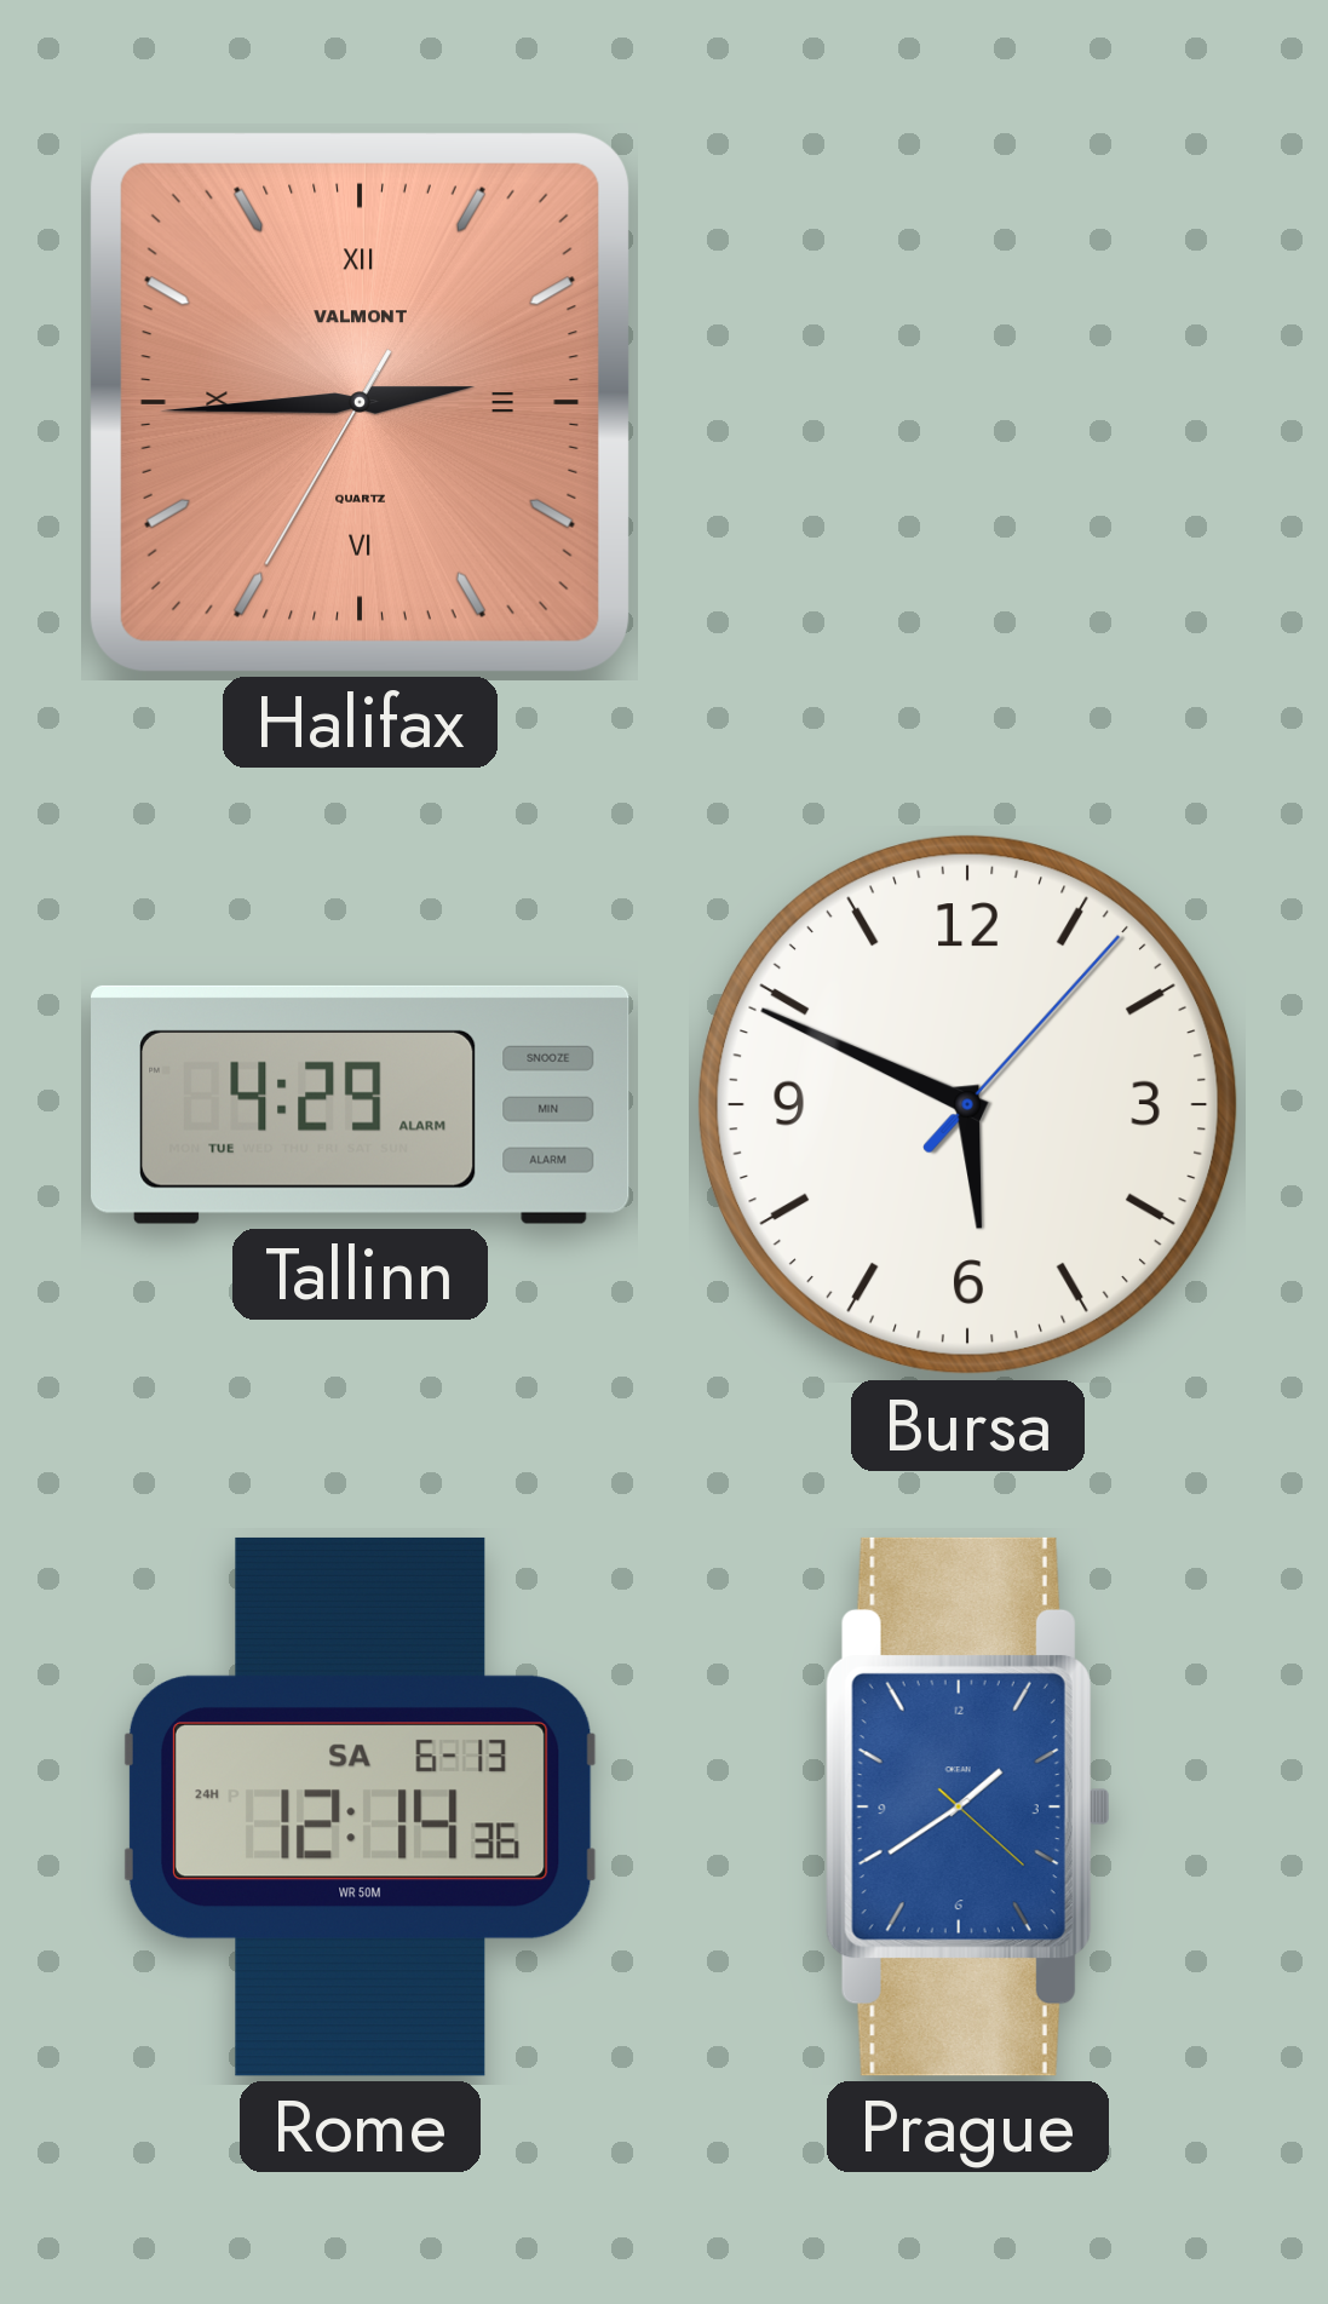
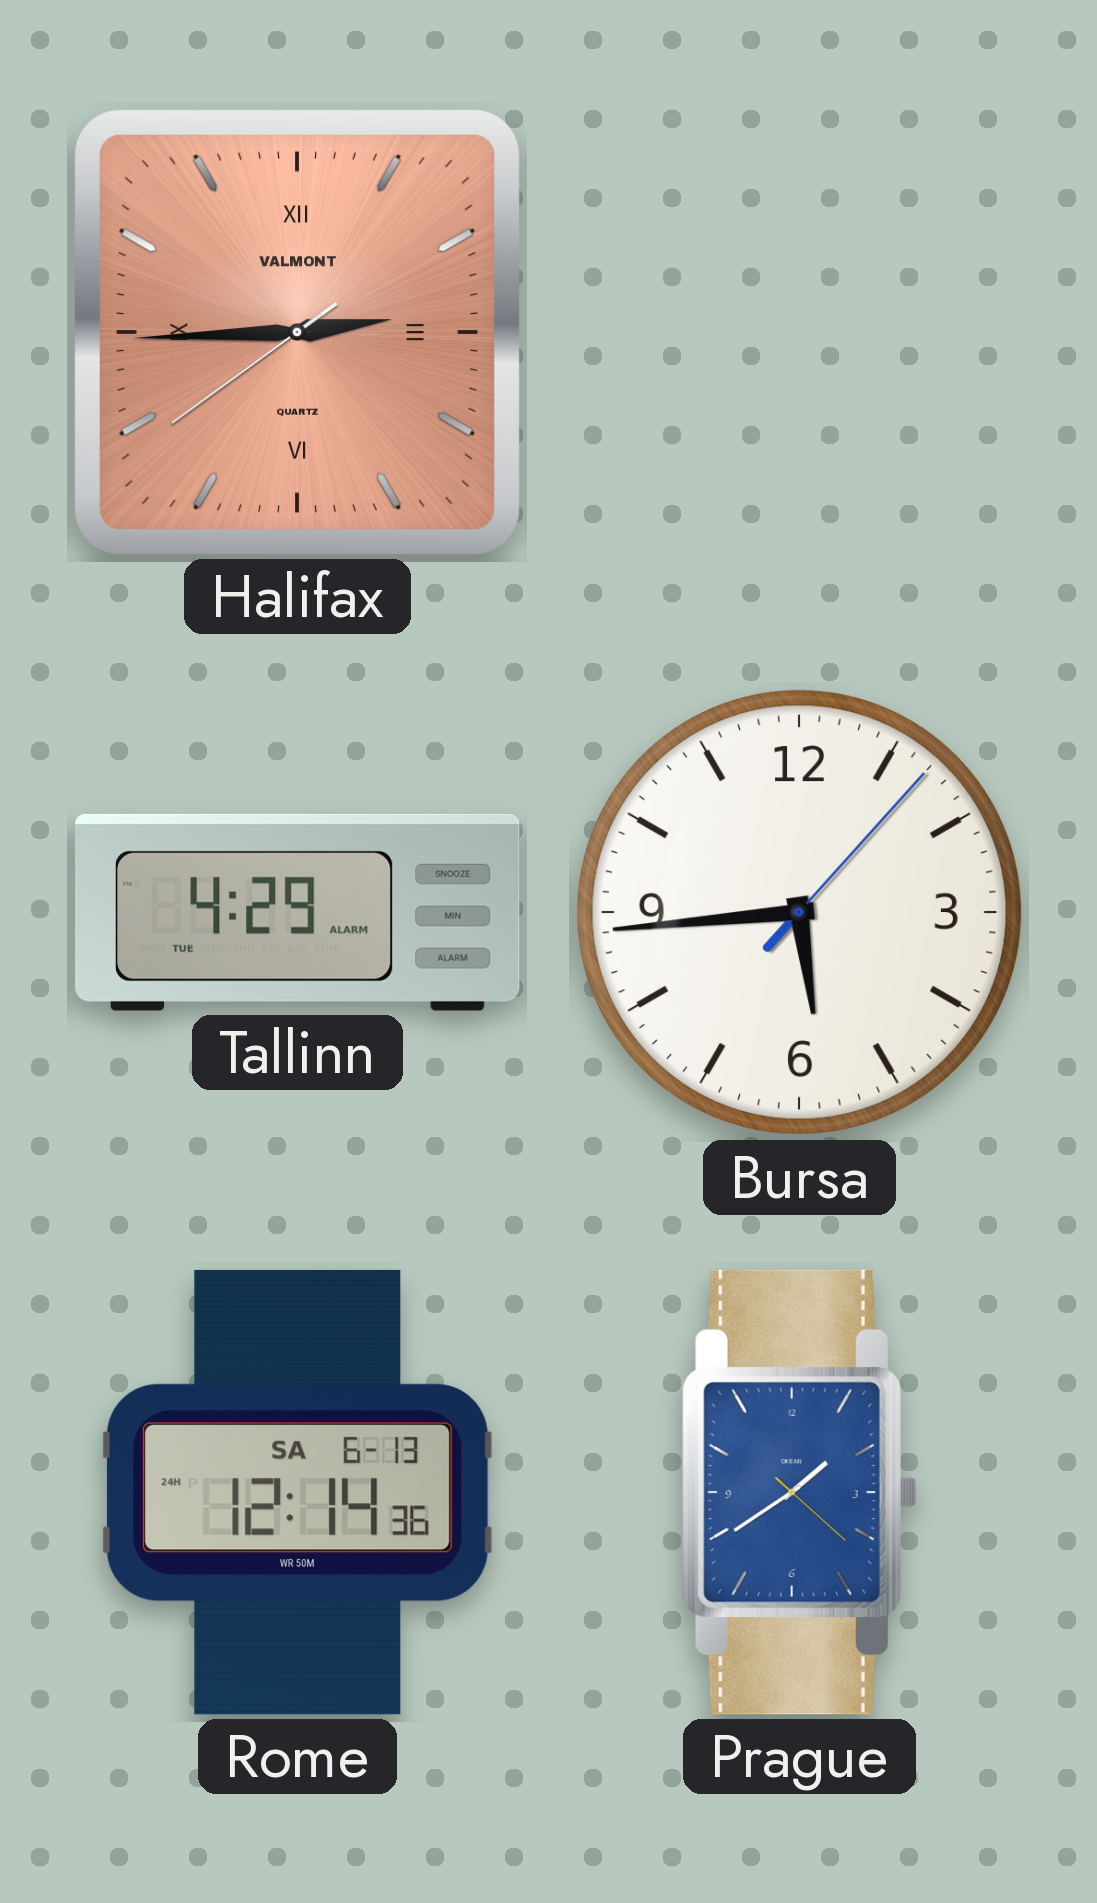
Halifax: 2:44:35 -> 2:44:39
Bursa: 5:49 -> 5:44
